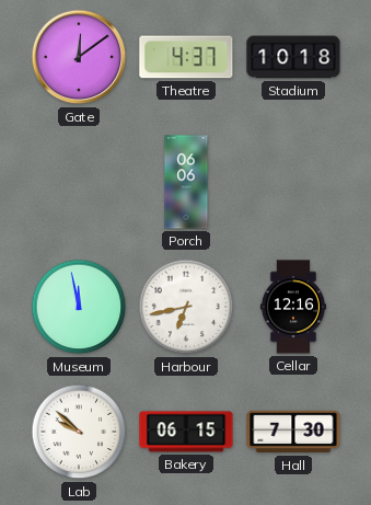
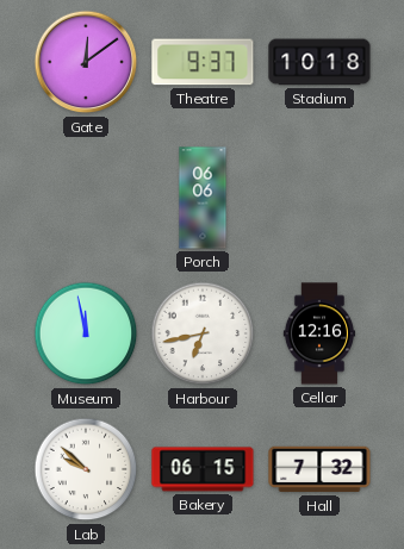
Theatre: 4:37 -> 9:37
Hall: 7:30 -> 7:32
